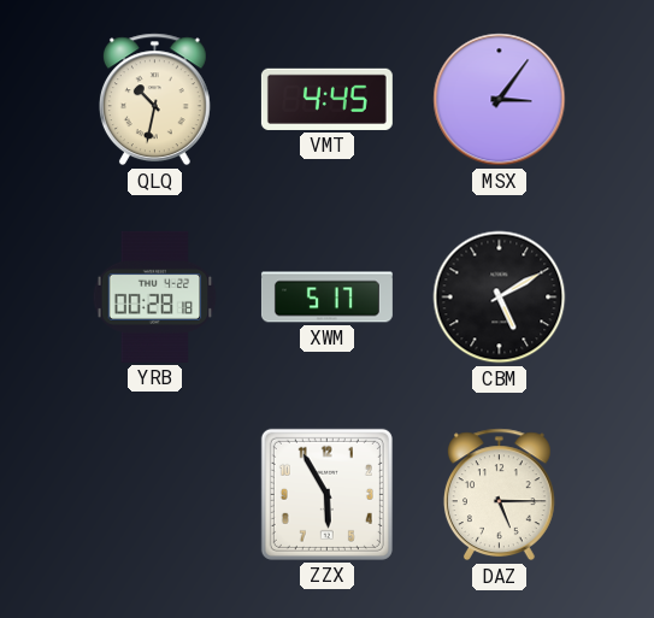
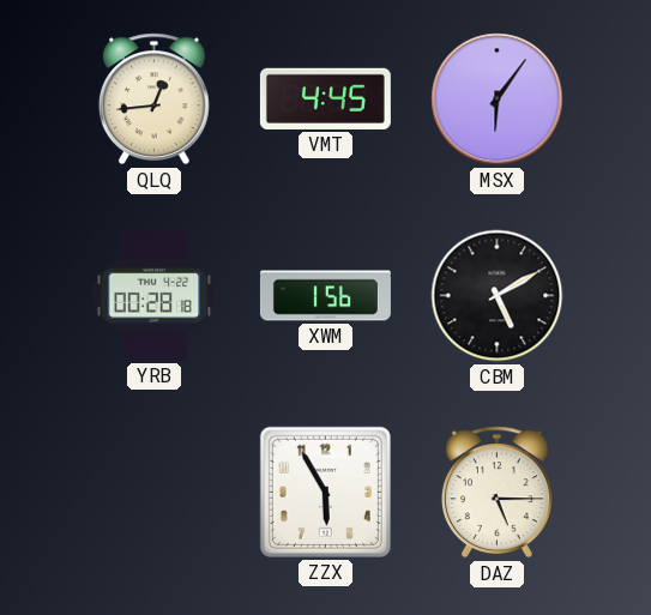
QLQ: 10:32 -> 12:44
MSX: 3:06 -> 6:06
XWM: 5:17 -> 1:56
